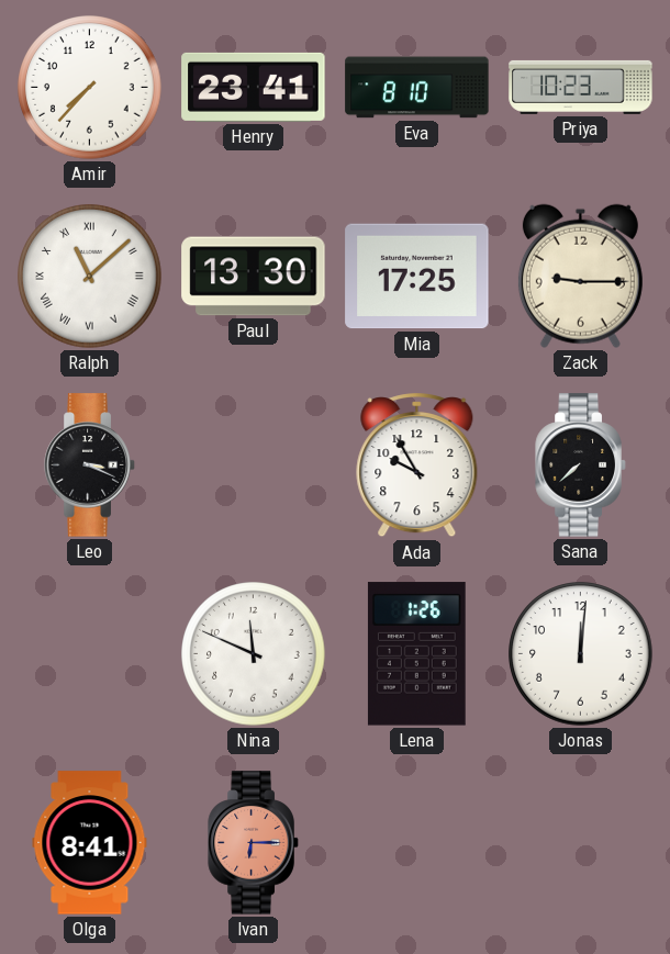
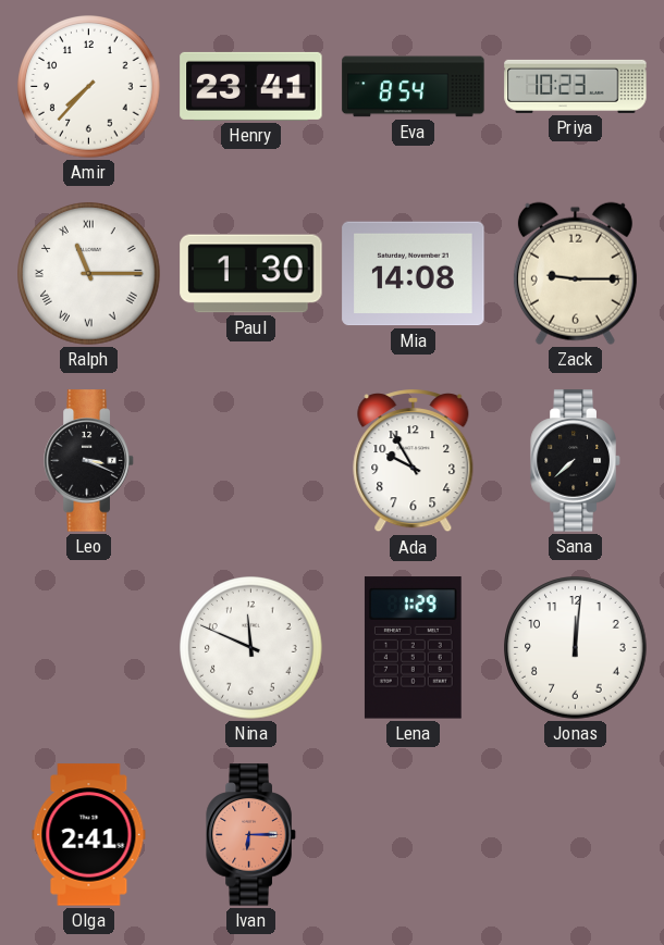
Eva: 8:10 -> 8:54
Ralph: 11:08 -> 11:15
Paul: 13:30 -> 1:30
Mia: 17:25 -> 14:08
Lena: 1:26 -> 1:29
Olga: 8:41 -> 2:41
